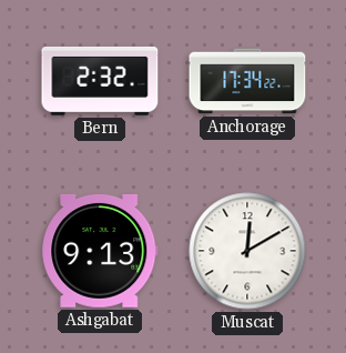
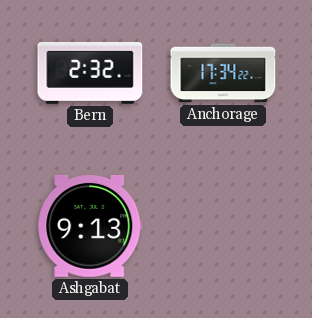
Muscat: 12:10 -> none
